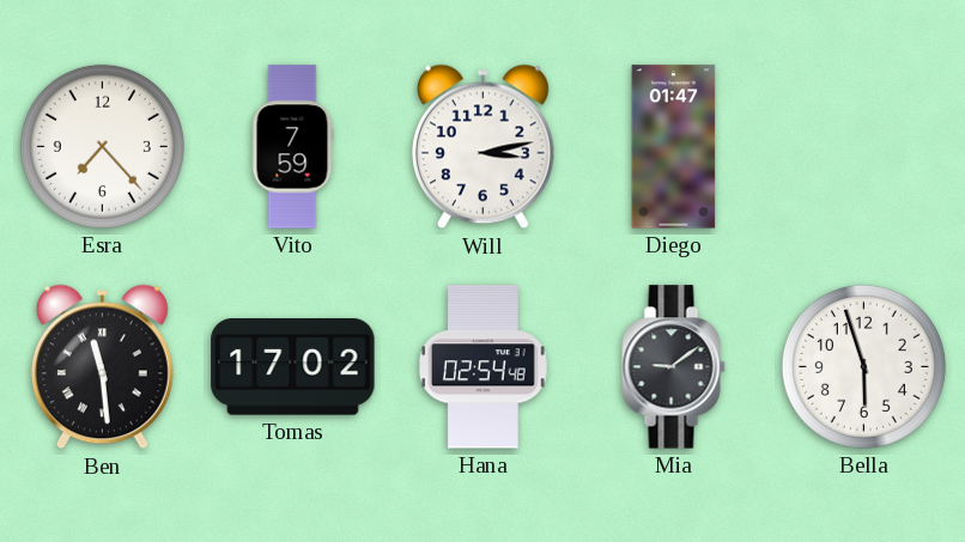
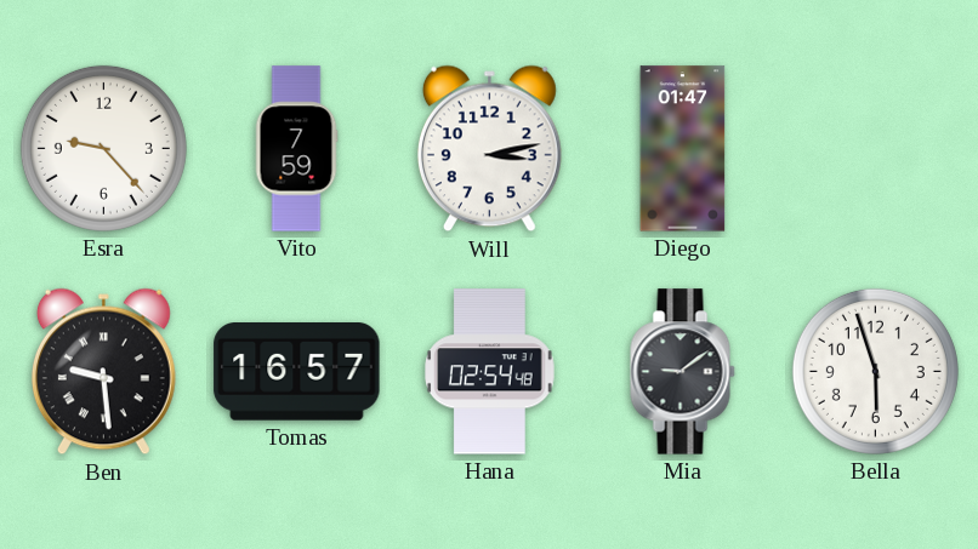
Esra: 7:23 -> 9:23
Ben: 11:29 -> 9:29
Tomas: 17:02 -> 16:57
